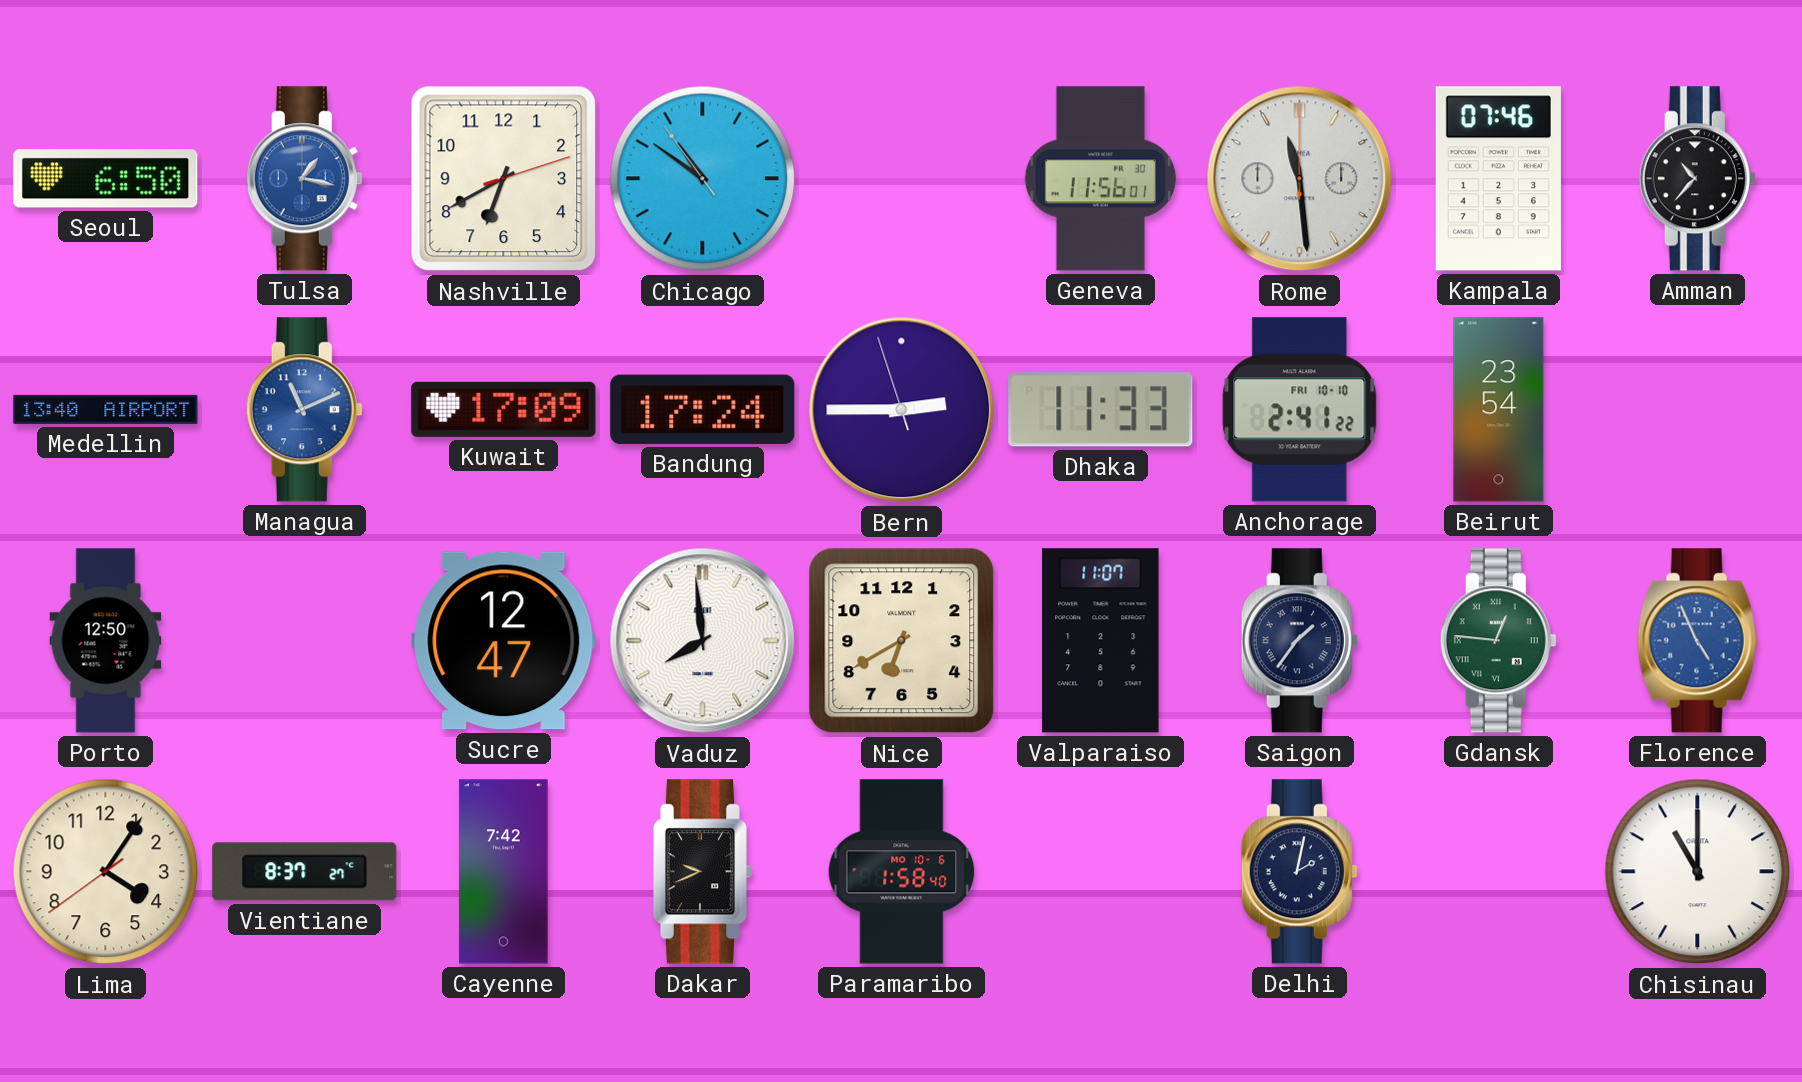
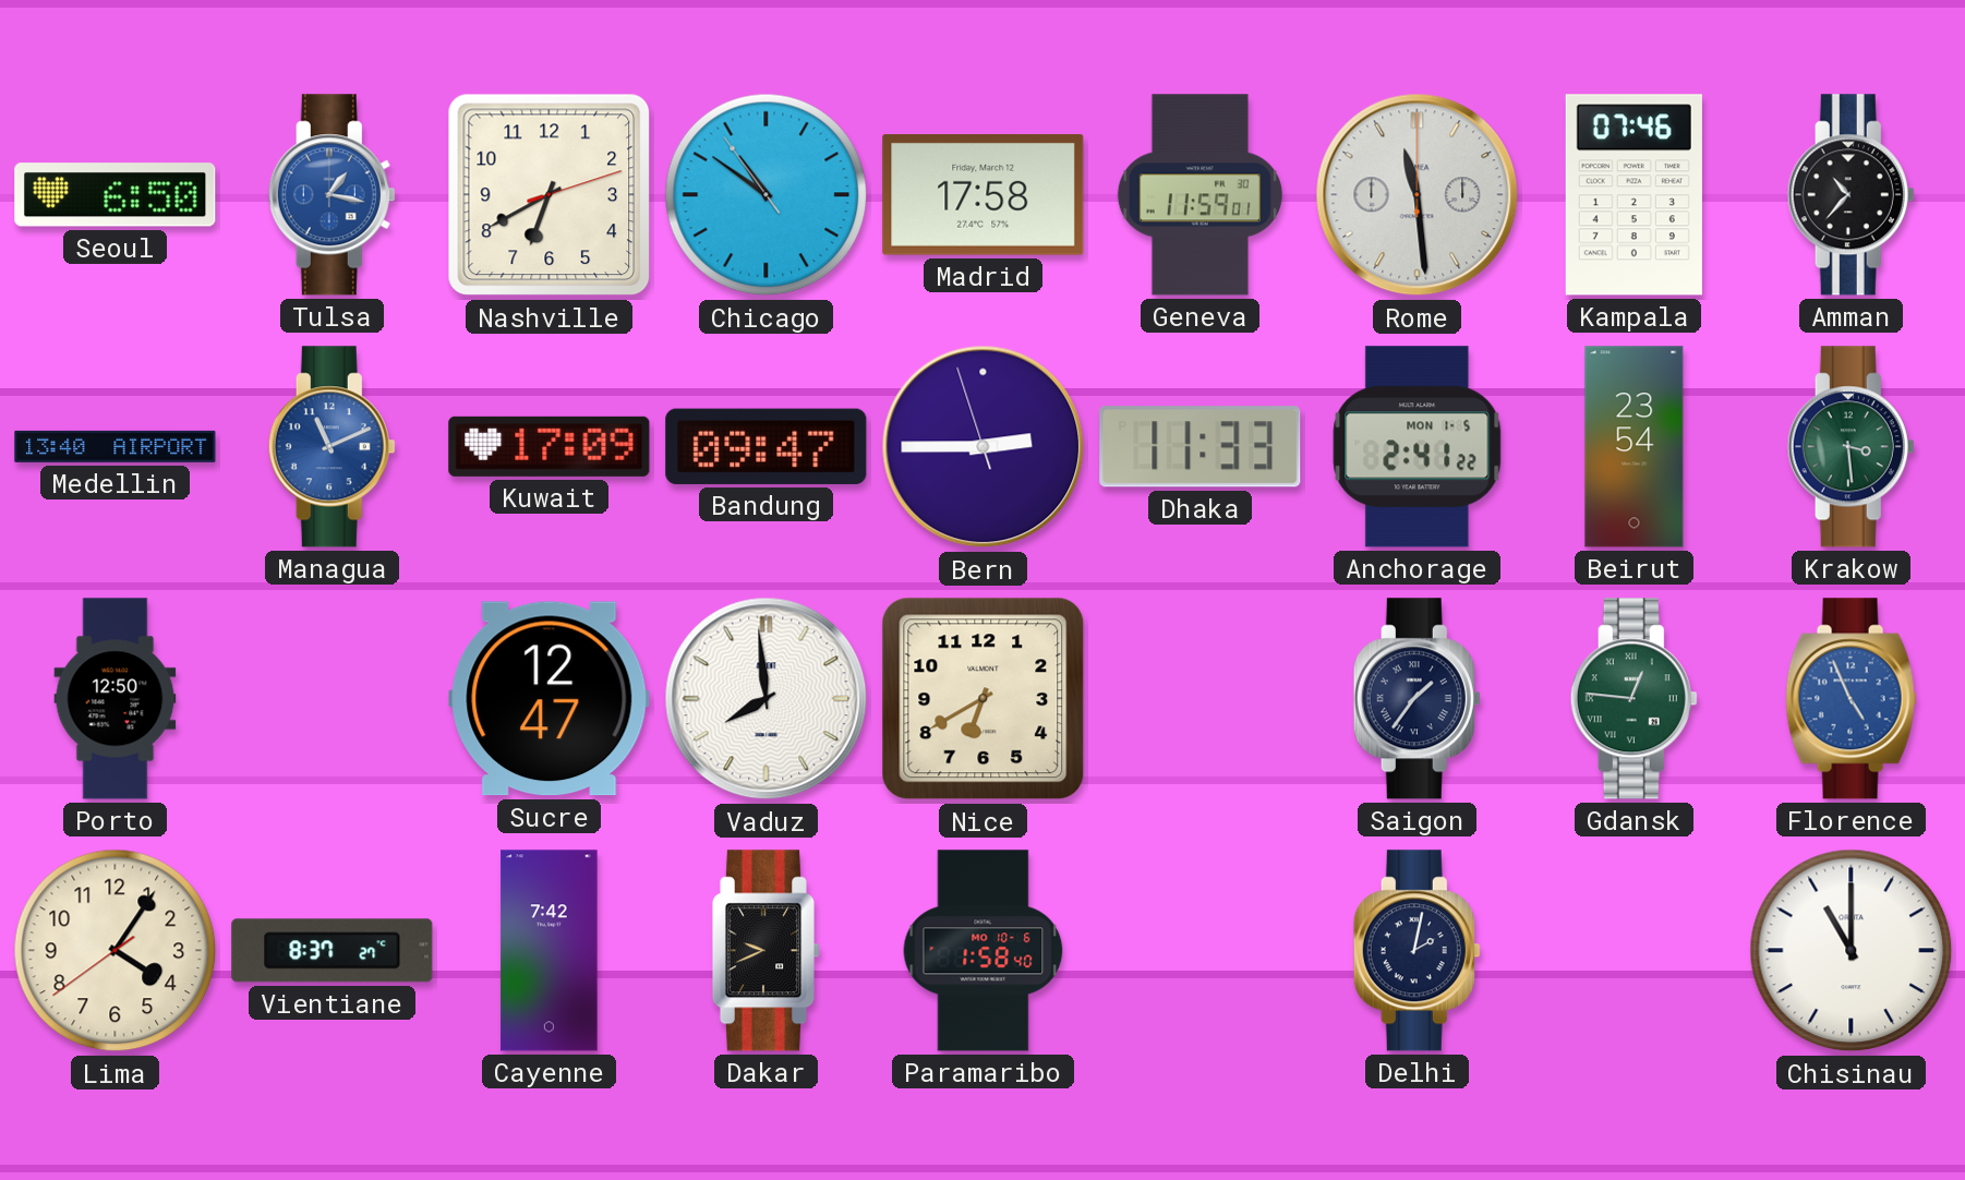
Madrid: none -> 17:58
Geneva: 11:56 -> 11:59
Bandung: 17:24 -> 09:47
Anchorage date: FRI 10-10 -> MON 1-5
Krakow: none -> 3:29
Valparaiso: 11:07 -> none
